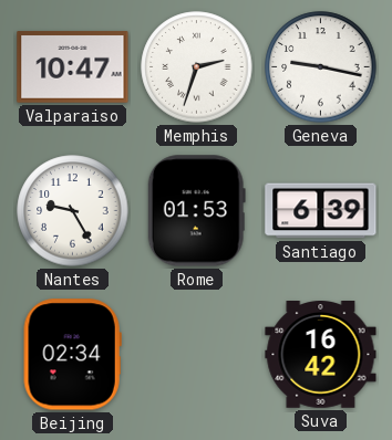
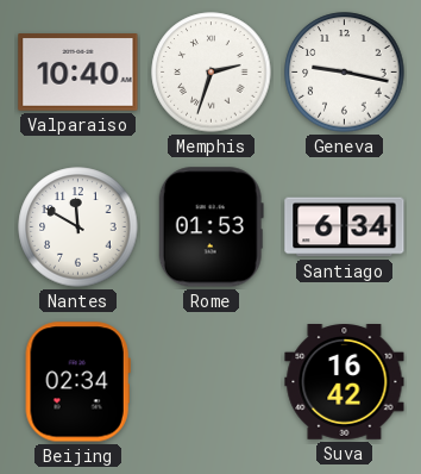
Valparaiso: 10:47 -> 10:40
Nantes: 9:25 -> 11:50
Santiago: 6:39 -> 6:34
